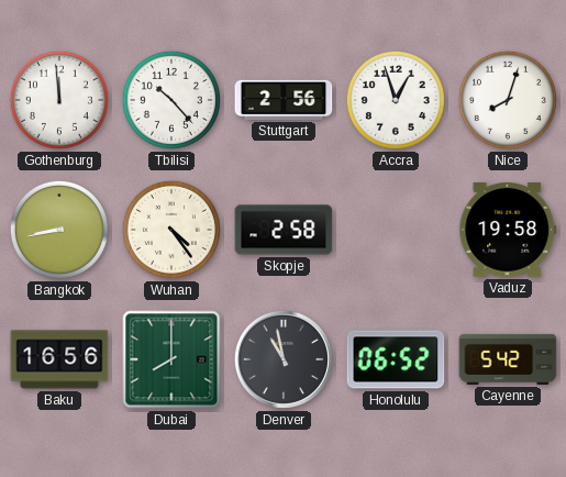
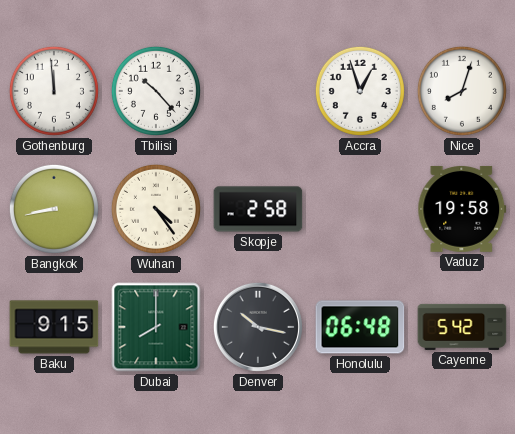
Stuttgart: 2:56 -> none
Baku: 16:56 -> 9:15
Denver: 10:58 -> 10:17
Honolulu: 06:52 -> 06:48
